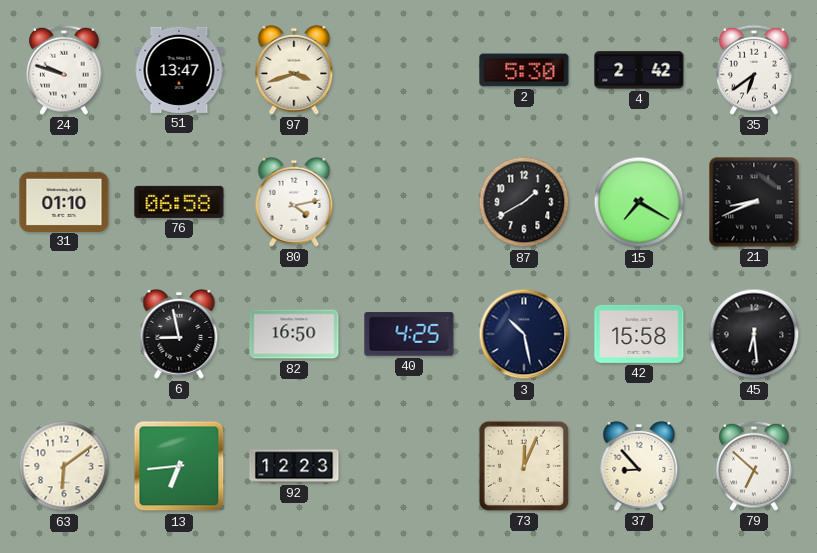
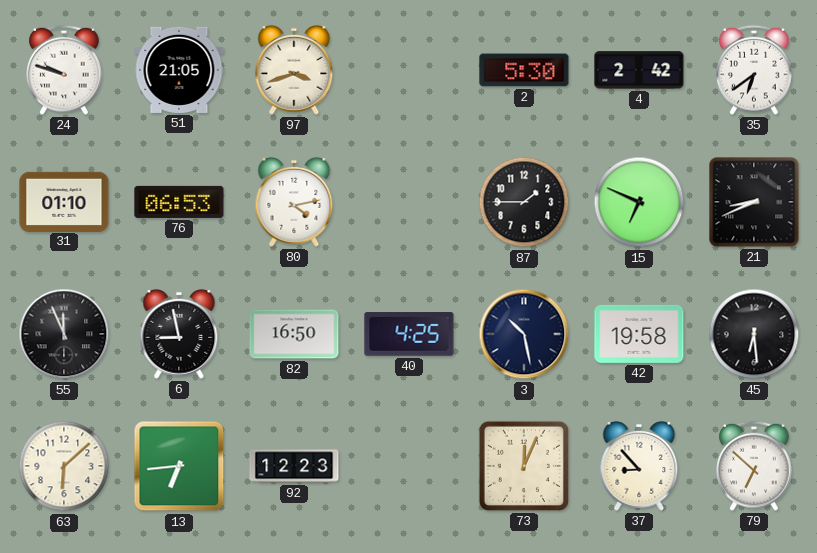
51: 13:47 -> 21:05
76: 06:58 -> 06:53
87: 1:40 -> 1:45
15: 7:20 -> 6:49
55: none -> 11:56
42: 15:58 -> 19:58
63: 6:09 -> 6:08
